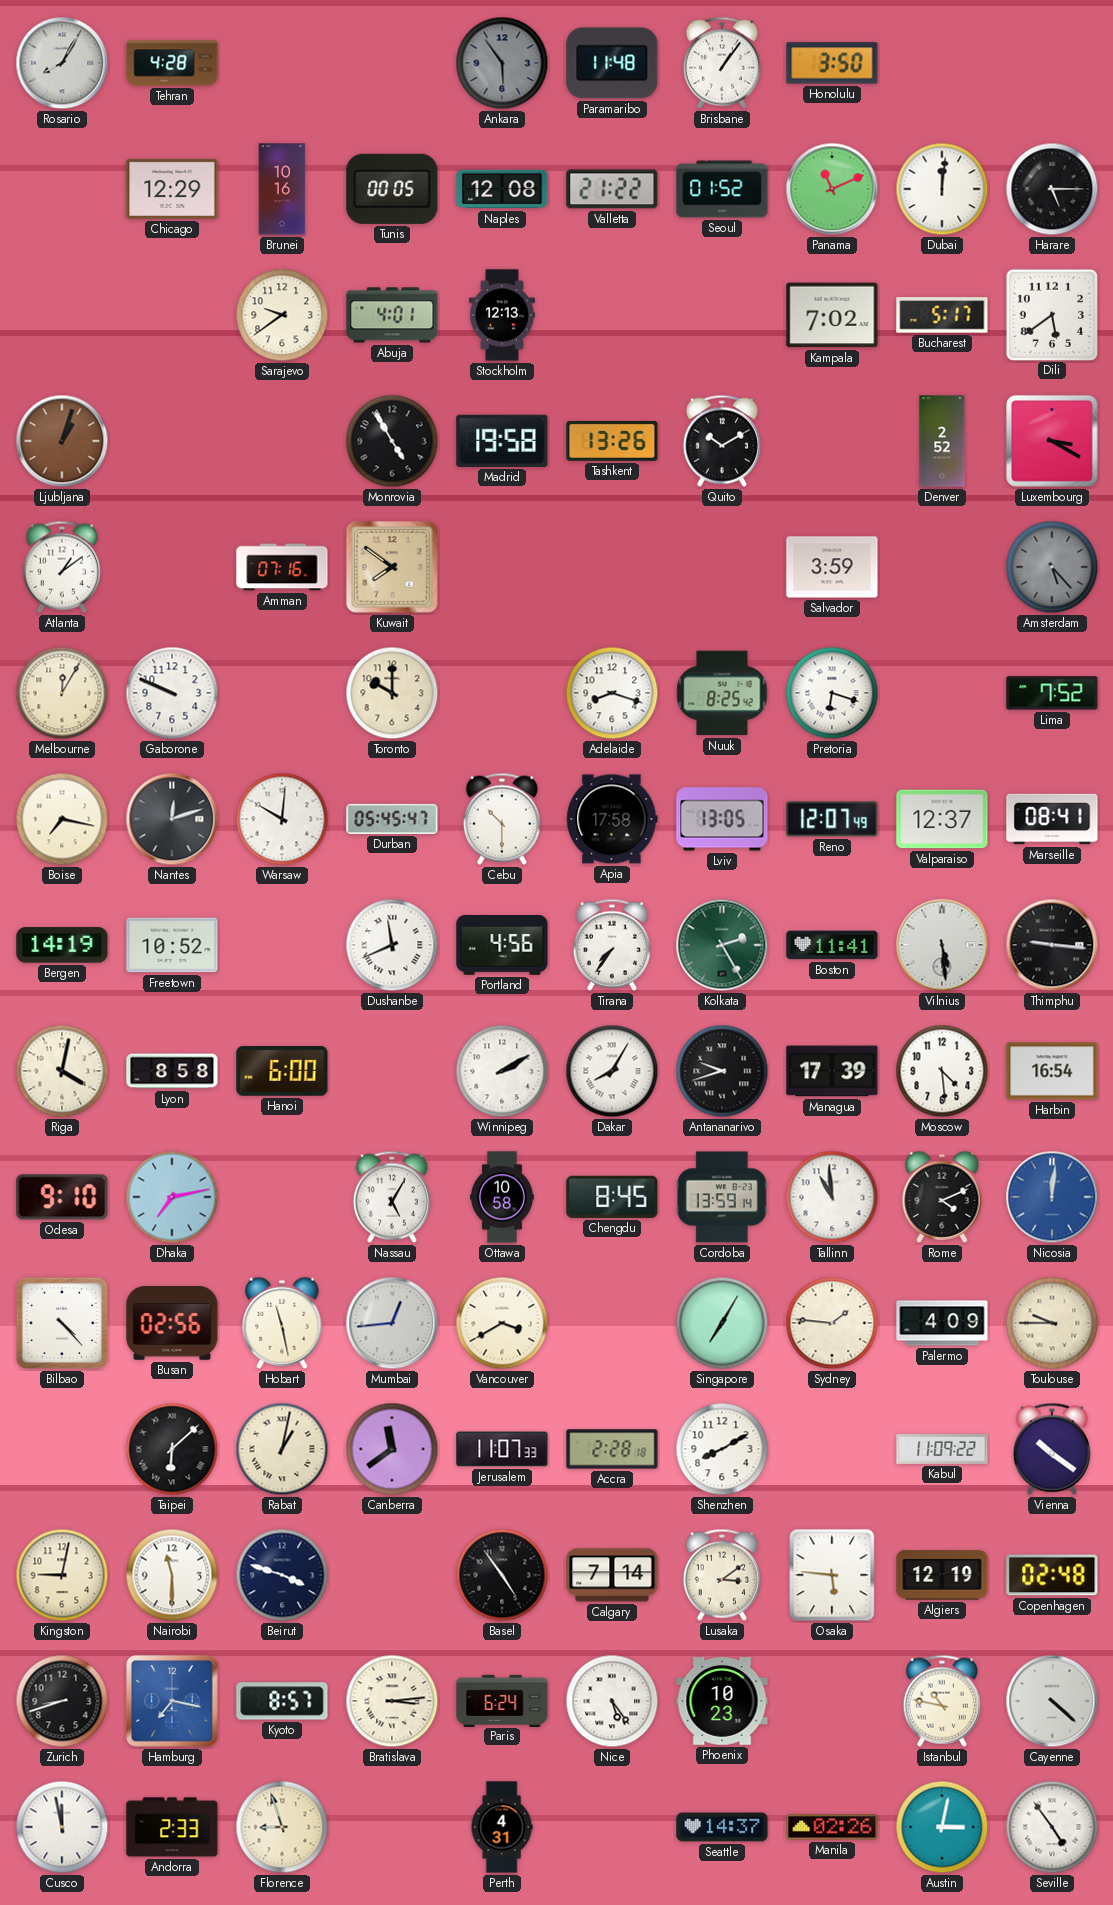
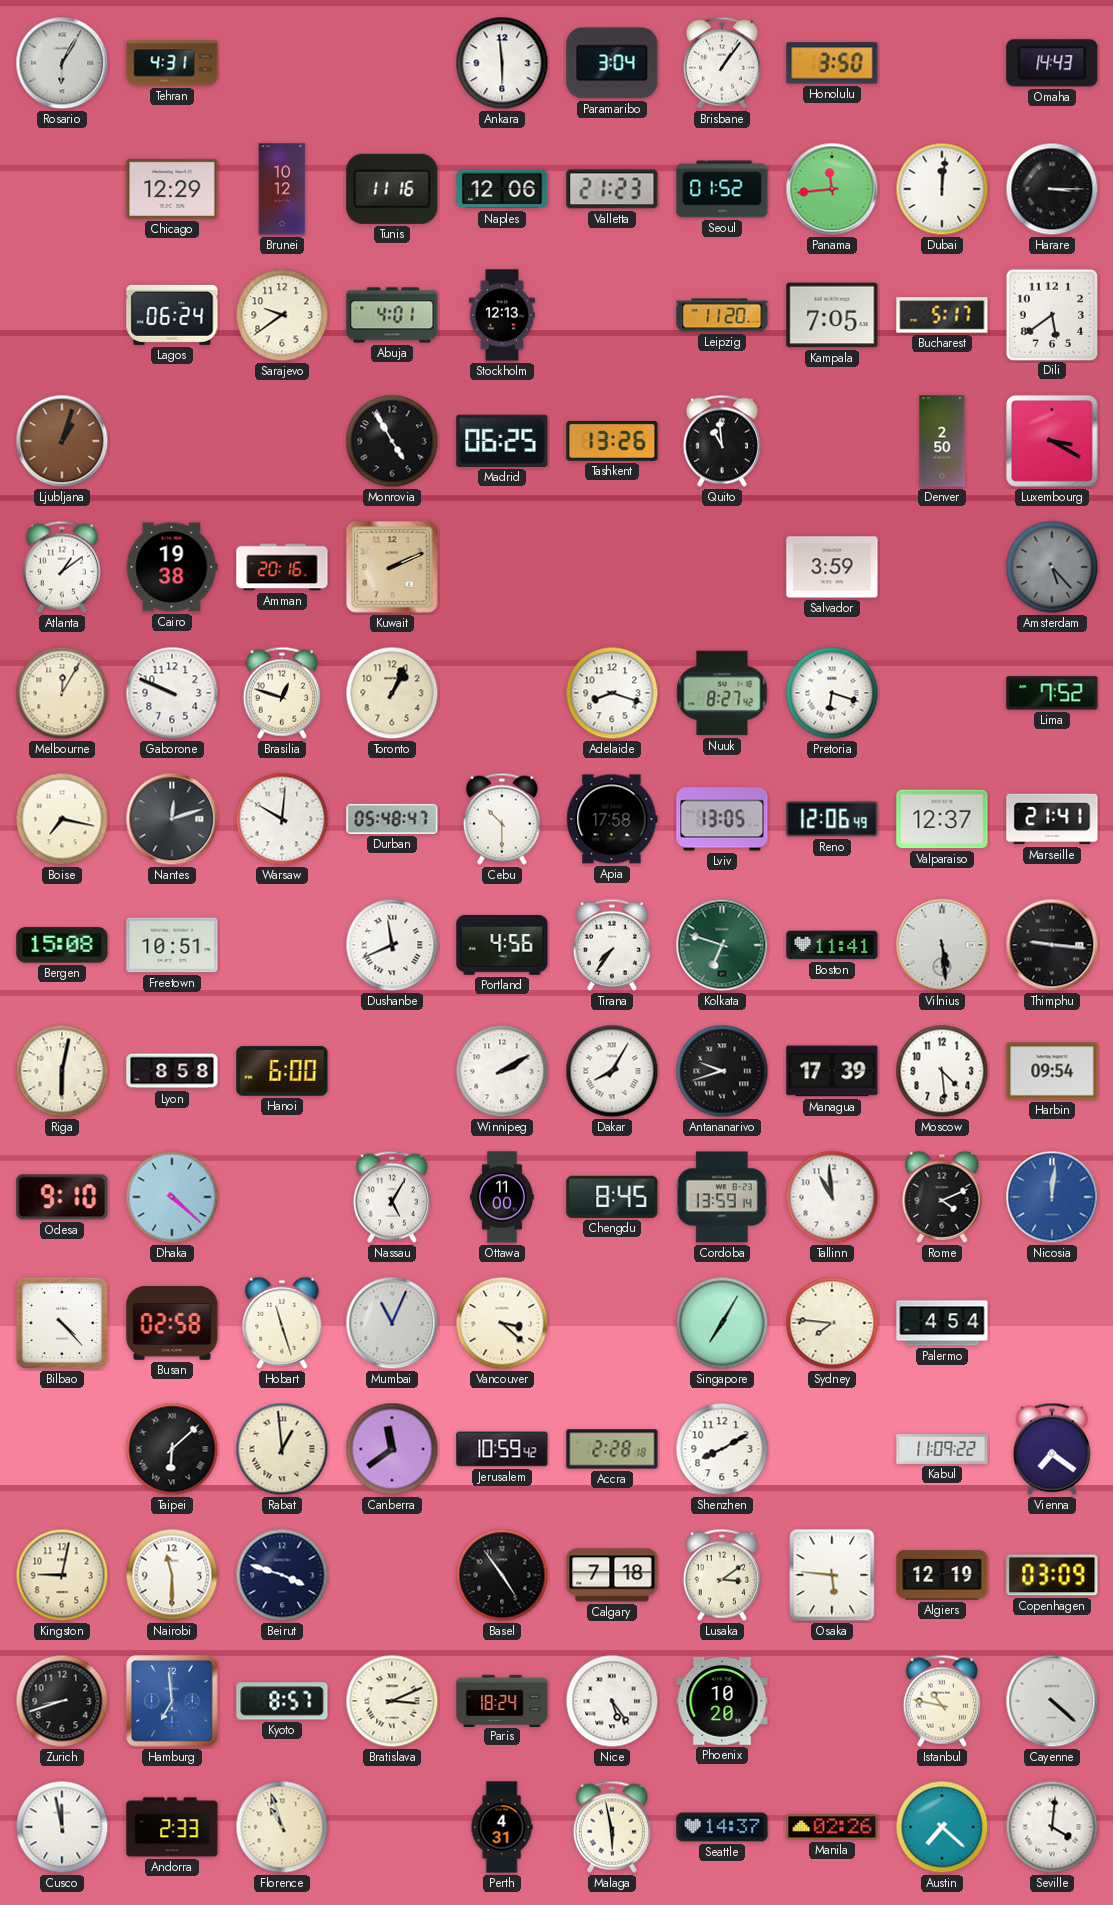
Rosario: 8:05 -> 6:05
Tehran: 4:28 -> 4:31
Ankara: 5:54 -> 5:59
Ankara dial: grey -> white
Paramaribo: 11:48 -> 3:04
Omaha: none -> 14:43
Brunei: 10:16 -> 10:12
Tunis: 00:05 -> 11:16
Naples: 12:08 -> 12:06
Valletta: 21:22 -> 21:23
Panama: 11:11 -> 11:44
Harare: 5:15 -> 3:15
Lagos: none -> 06:24
Leipzig: none -> 11:20
Kampala: 7:02 -> 7:05
Madrid: 19:58 -> 06:25
Quito: 10:10 -> 10:59
Denver: 2:52 -> 2:50
Cairo: none -> 19:38
Amman: 07:16 -> 20:16
Kuwait: 7:51 -> 2:11
Brasilia: none -> 12:48
Toronto: 10:00 -> 1:04
Nuuk: 8:25 -> 8:27
Durban: 05:45 -> 05:48
Reno: 12:07 -> 12:06
Marseille: 08:41 -> 21:41
Bergen: 14:19 -> 15:08
Freetown: 10:52 -> 10:51
Kolkata: 2:25 -> 6:48
Riga: 4:02 -> 6:02
Harbin: 16:54 -> 09:54
Dhaka: 7:13 -> 4:22
Ottawa: 10:58 -> 11:00
Busan: 02:56 -> 02:58
Hobart: 11:28 -> 11:27
Mumbai: 12:44 -> 11:04
Vancouver: 3:40 -> 3:22
Sydney: 1:46 -> 7:46
Palermo: 4:09 -> 4:54
Toulouse: 9:45 -> none
Rabat: 1:02 -> 12:59
Jerusalem: 11:07 -> 10:59
Vienna: 10:21 -> 7:21
Calgary: 7:14 -> 7:18
Copenhagen: 02:48 -> 03:09
Hamburg: 7:17 -> 6:59
Bratislava: 3:14 -> 3:11
Paris: 6:24 -> 18:24
Phoenix: 10:23 -> 10:20
Florence: 8:57 -> 10:57
Malaga: none -> 5:58
Austin: 3:02 -> 7:22
Seville: 4:54 -> 4:01
